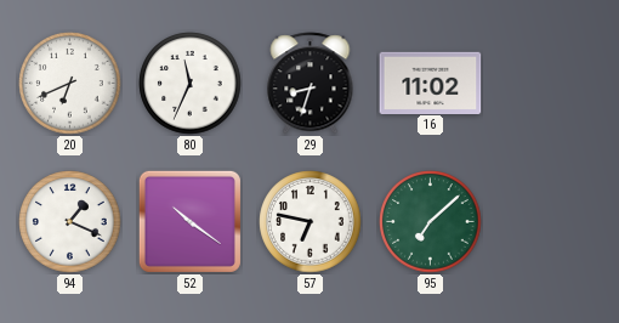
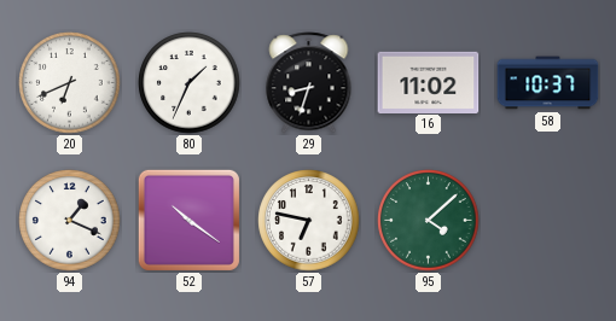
80: 11:34 -> 1:34
58: none -> 10:37
95: 7:08 -> 4:08
